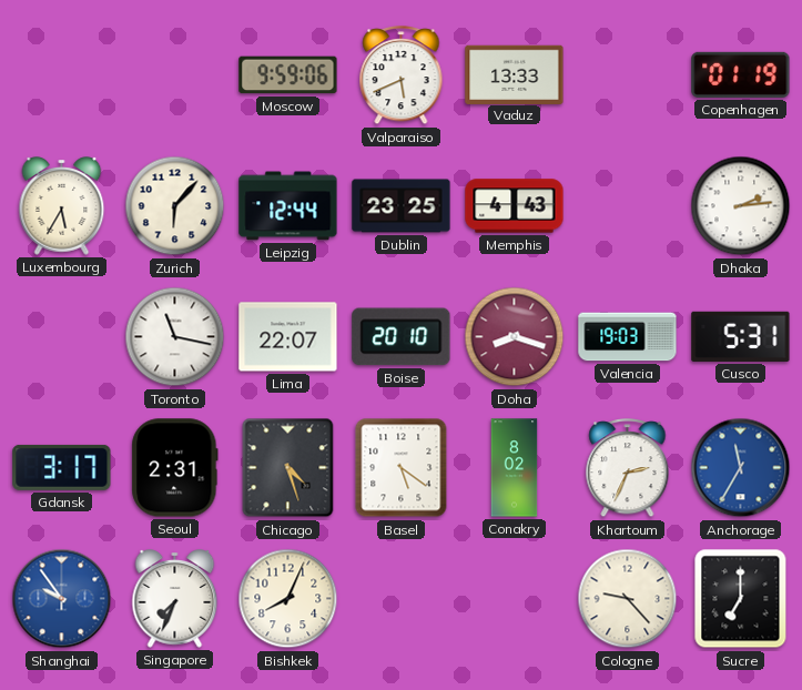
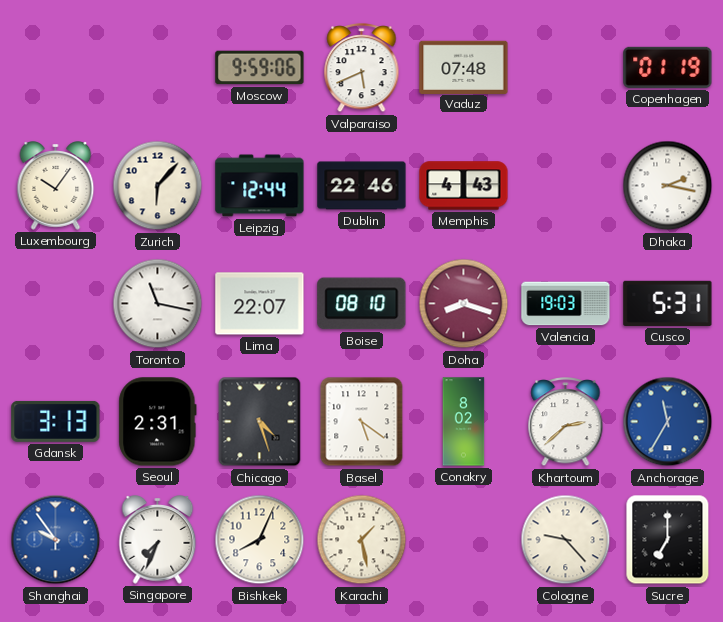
Vaduz: 13:33 -> 07:48
Luxembourg: 5:35 -> 10:06
Dublin: 23:25 -> 22:46
Dhaka: 2:14 -> 2:17
Boise: 20:10 -> 08:10
Gdansk: 3:17 -> 3:13
Khartoum: 2:34 -> 2:38
Karachi: none -> 1:28
